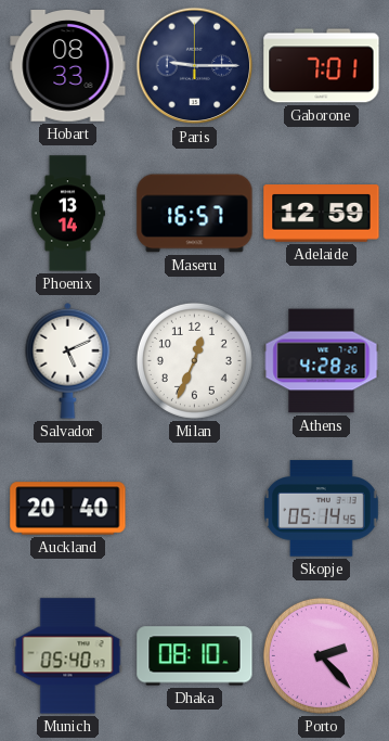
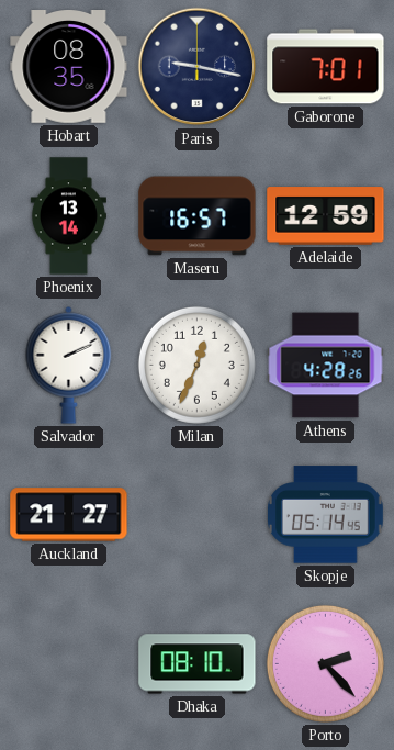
Hobart: 08:33 -> 08:35
Paris: 9:15 -> 9:17
Salvador: 5:11 -> 2:11
Auckland: 20:40 -> 21:27
Munich: 05:40 -> none
